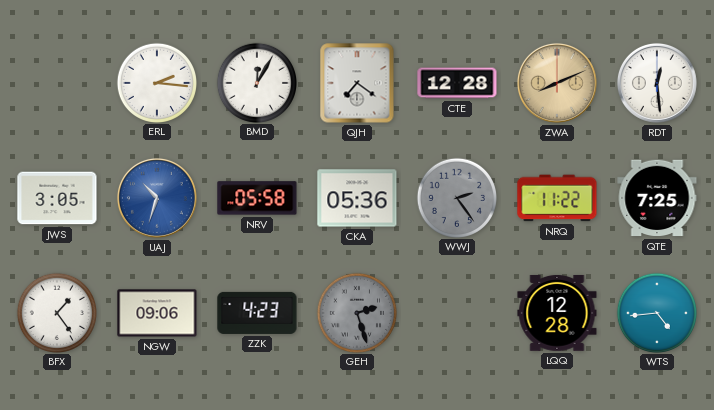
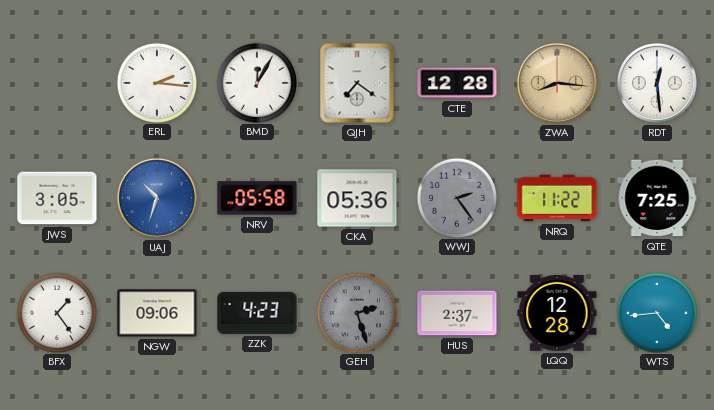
ZWA: 8:11 -> 8:16
HUS: none -> 2:37
